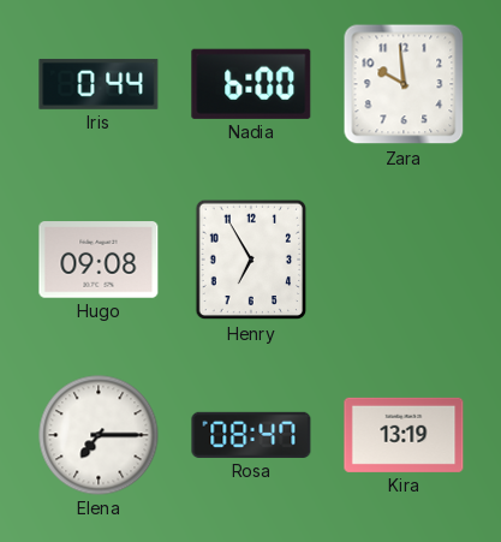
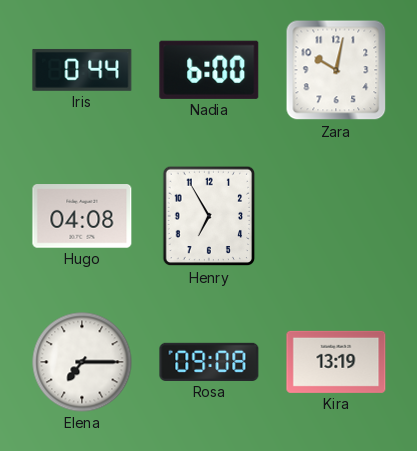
Zara: 9:59 -> 10:02
Hugo: 09:08 -> 04:08
Rosa: 08:47 -> 09:08
